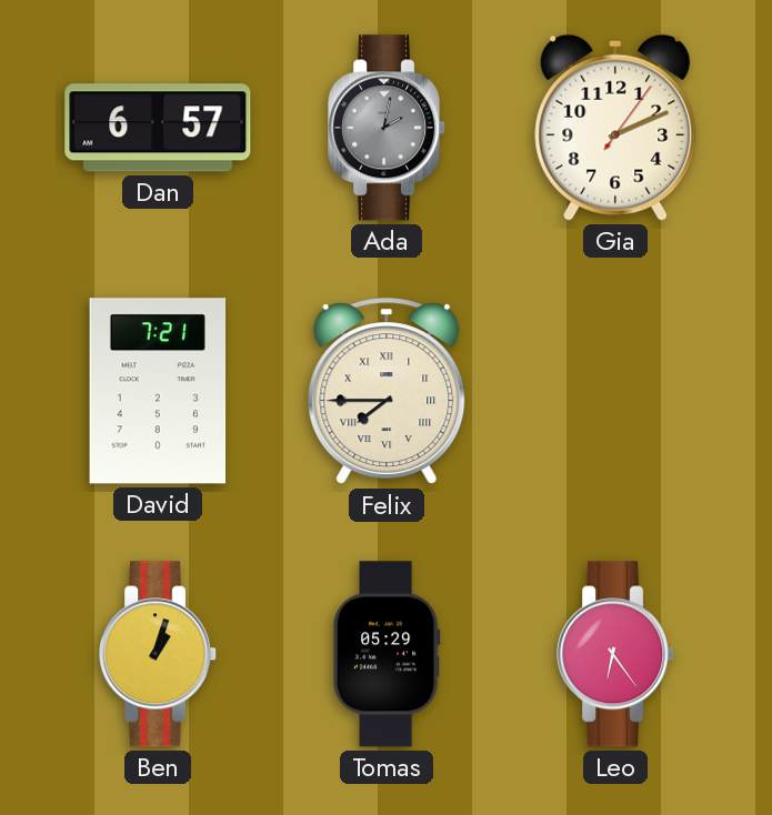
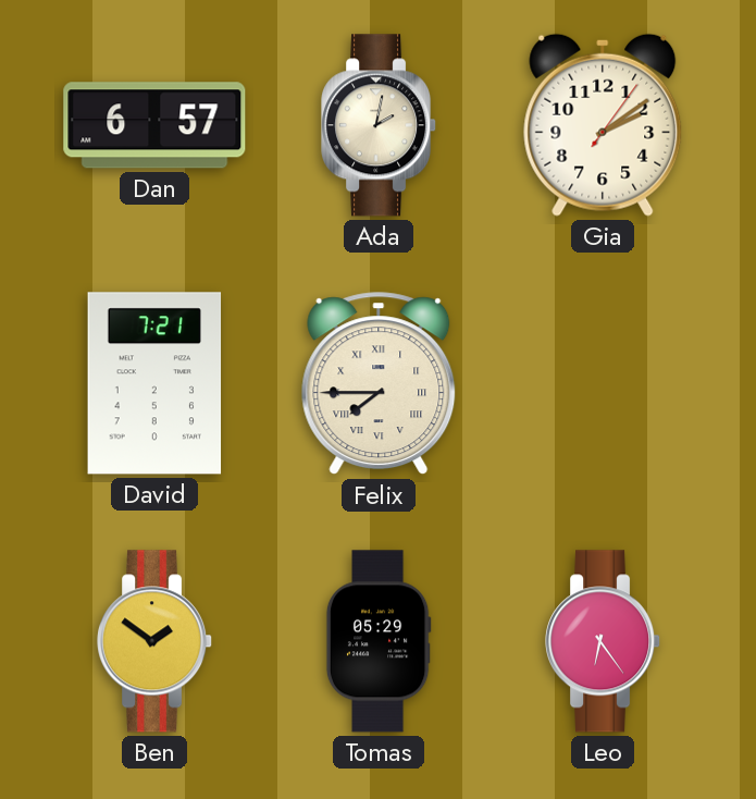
Ada dial: grey -> cream
Gia: 2:11 -> 2:09
Ben: 1:03 -> 1:51
